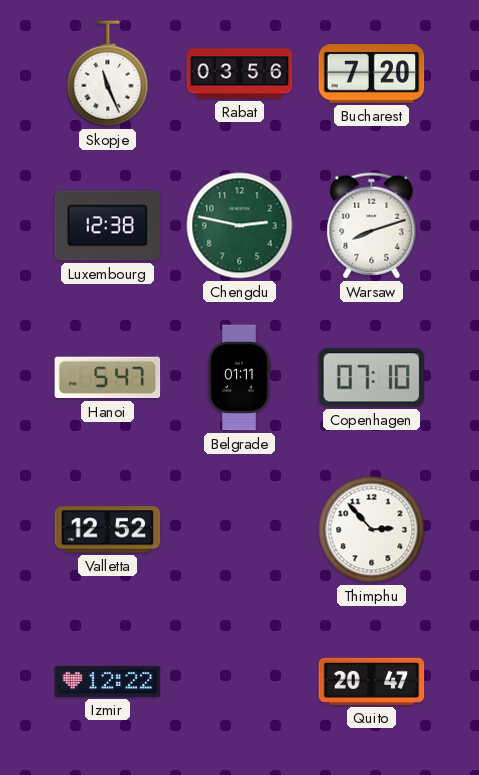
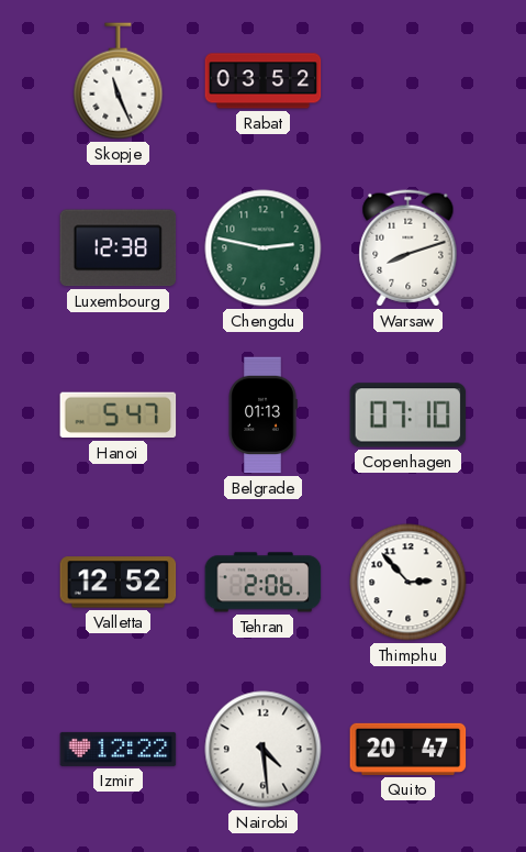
Rabat: 03:56 -> 03:52
Bucharest: 7:20 -> none
Belgrade: 01:11 -> 01:13
Tehran: none -> 2:06
Nairobi: none -> 4:29
